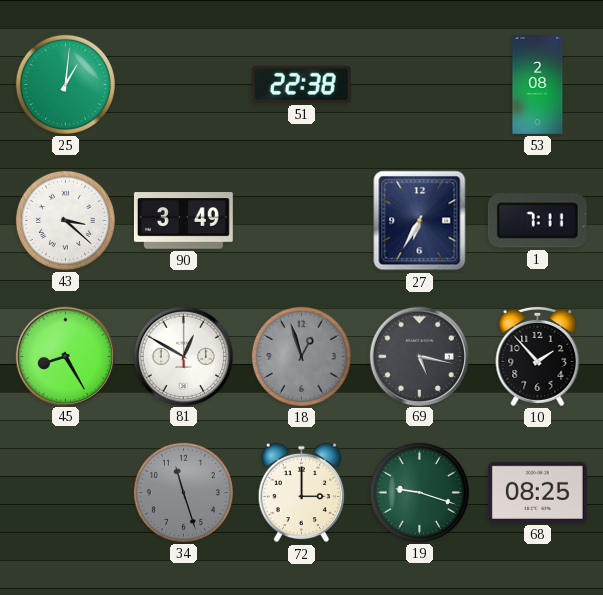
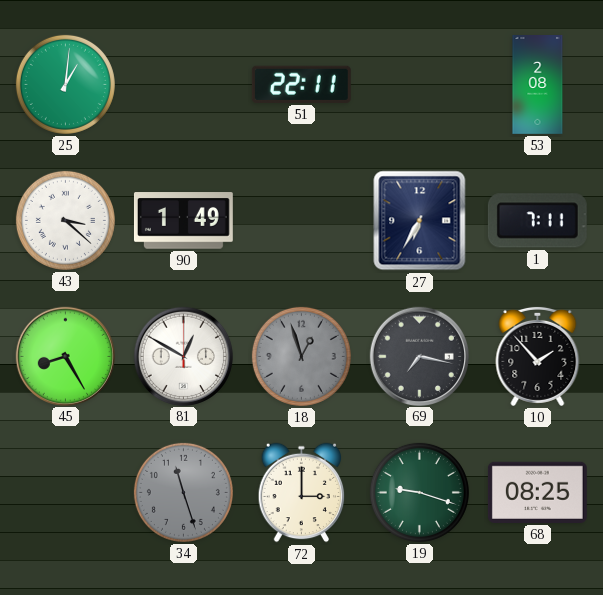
51: 22:38 -> 22:11
90: 3:49 -> 1:49
69: 5:17 -> 7:17
